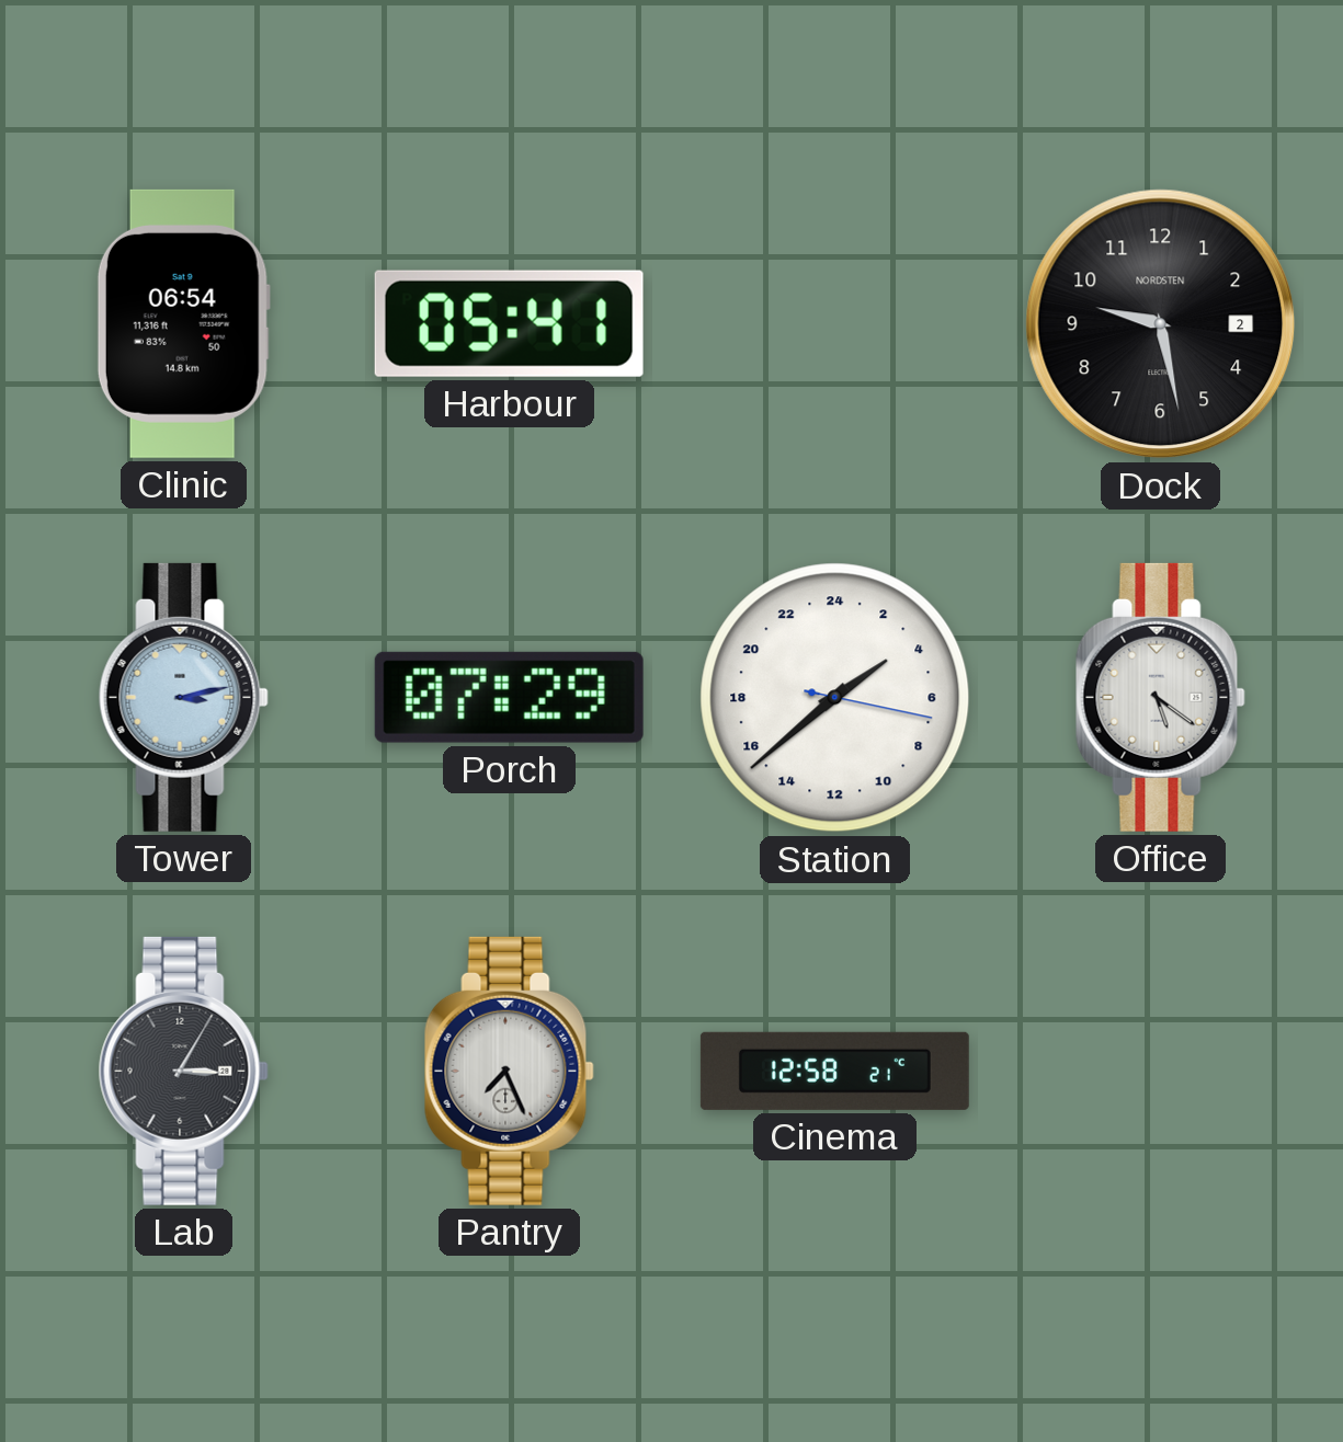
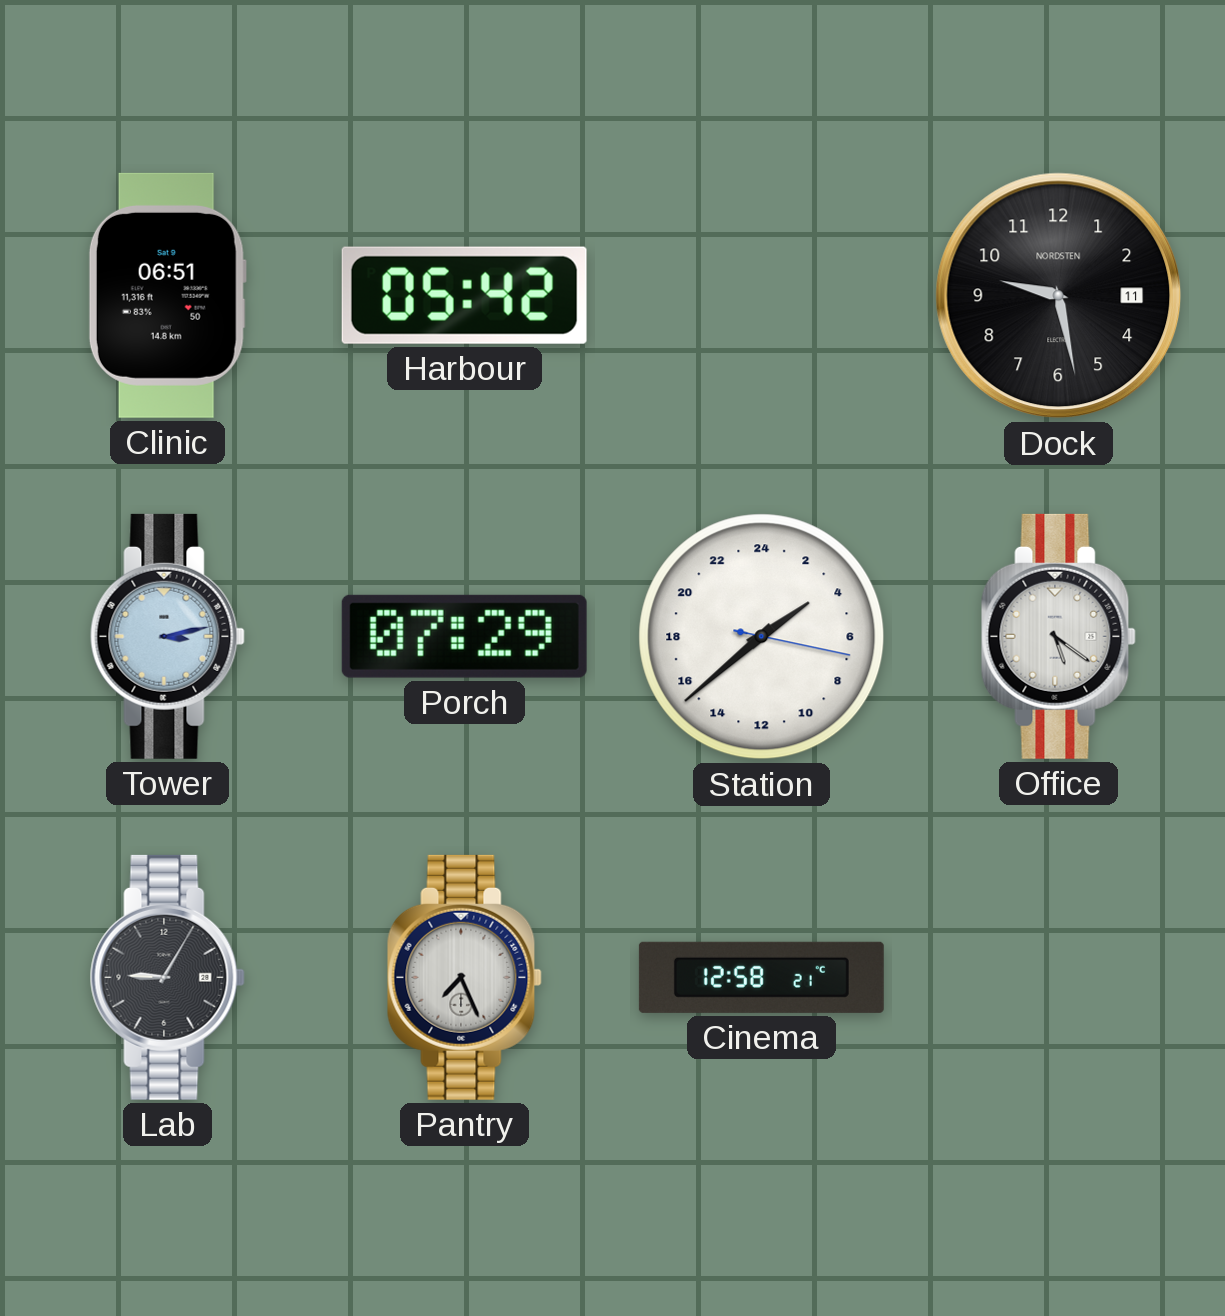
Clinic: 06:54 -> 06:51
Harbour: 05:41 -> 05:42
Dock date: 2 -> 11
Lab: 3:05 -> 9:05
